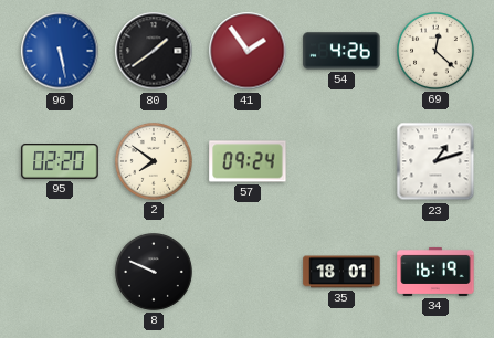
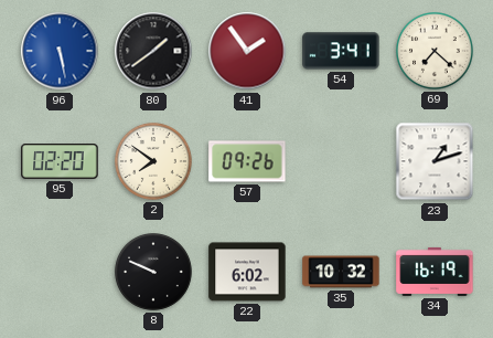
54: 4:26 -> 3:41
69: 12:22 -> 7:22
57: 09:24 -> 09:26
22: none -> 6:02
35: 18:01 -> 10:32
